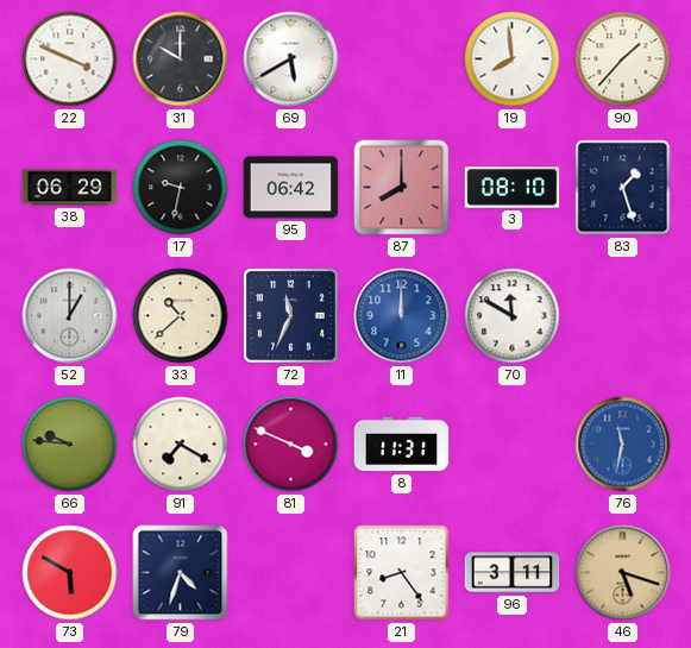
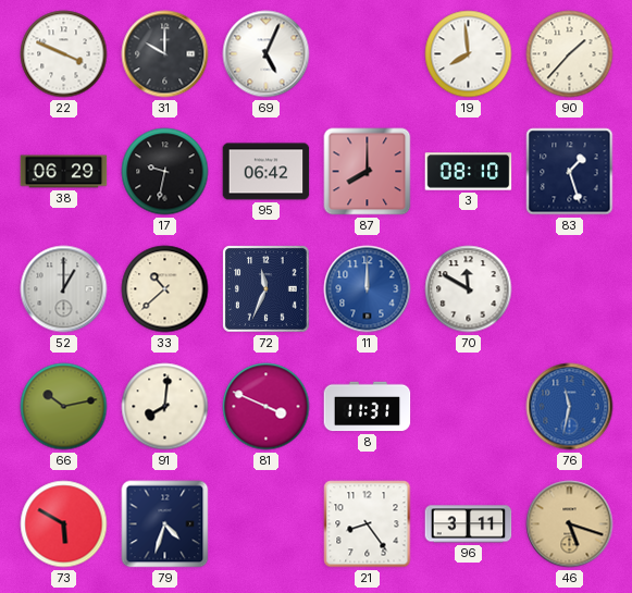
69: 5:40 -> 5:04
66: 9:46 -> 10:13
91: 7:20 -> 8:01
